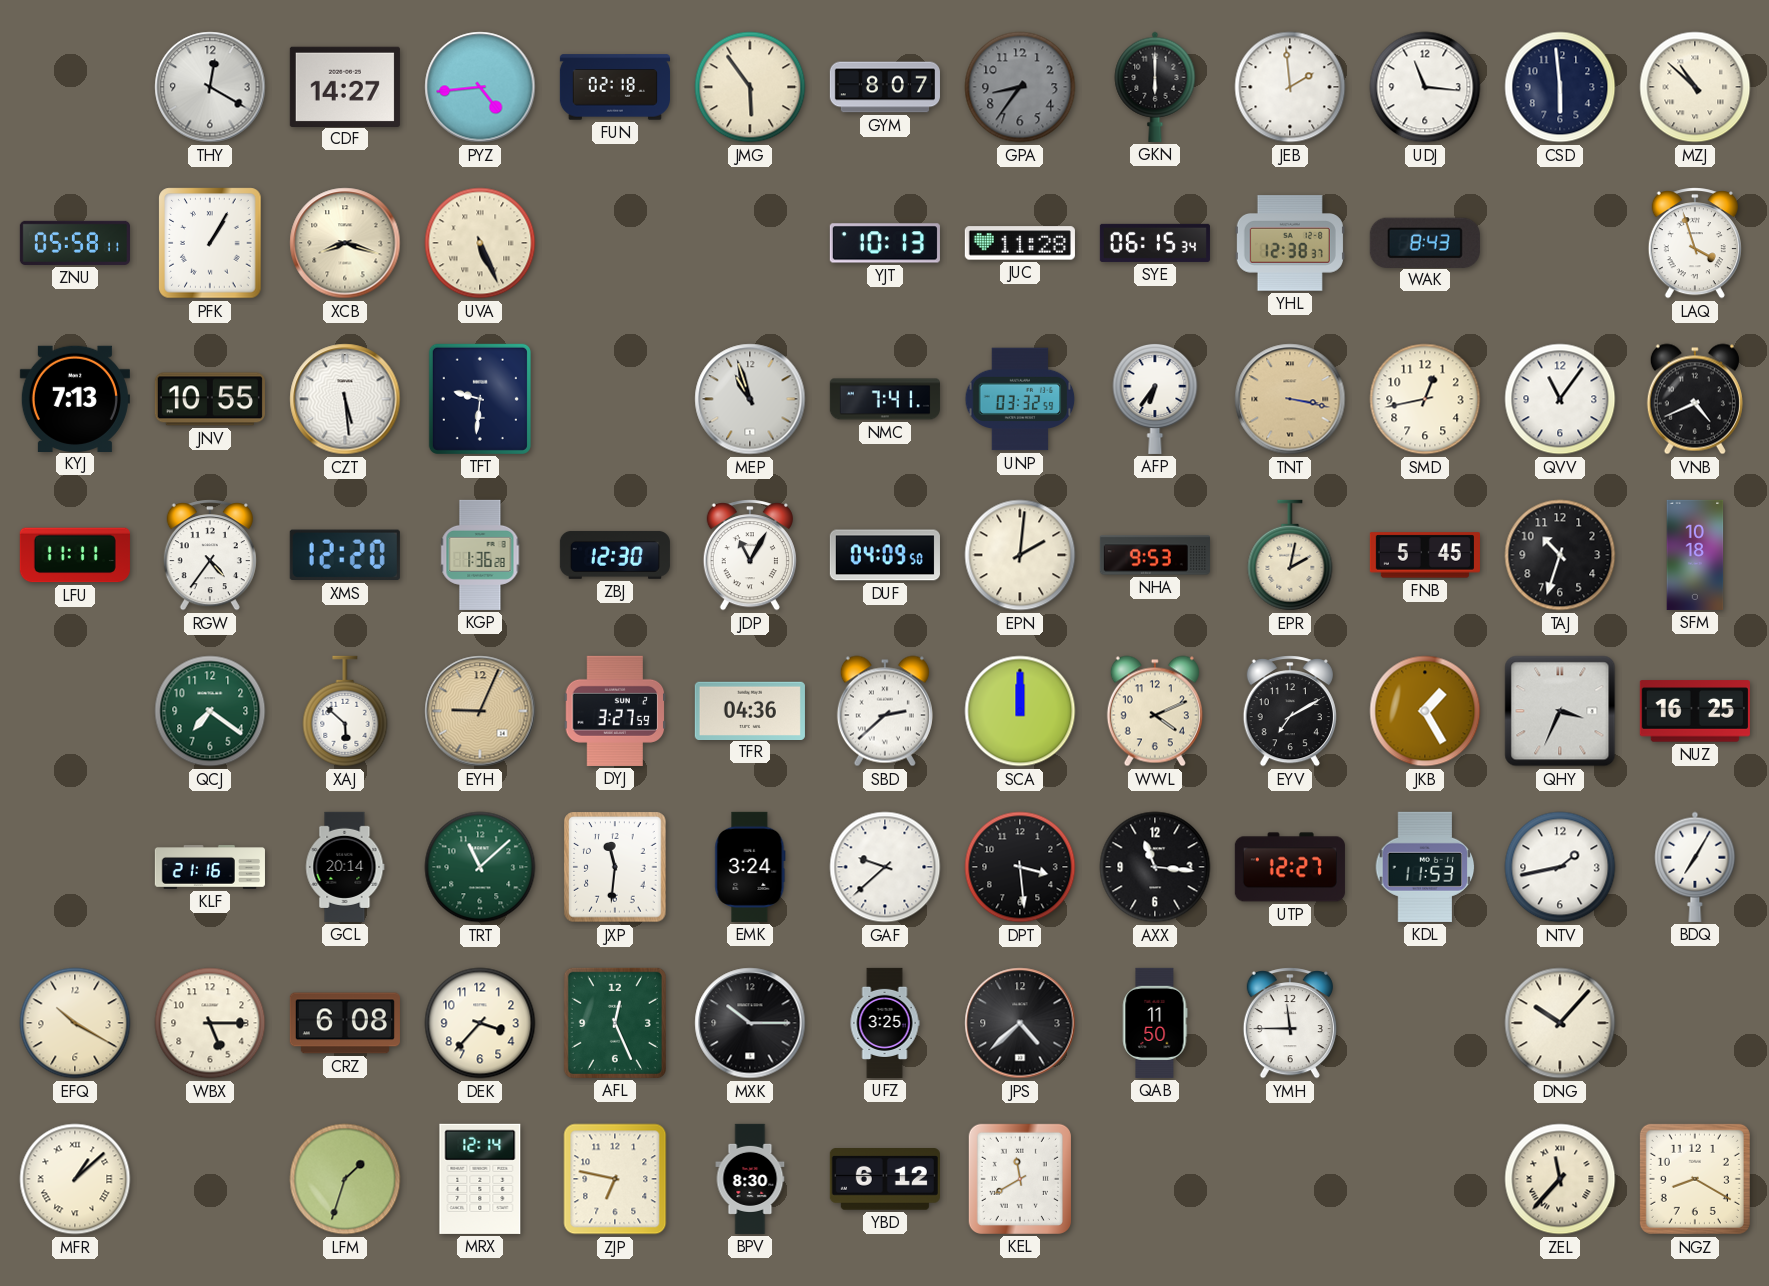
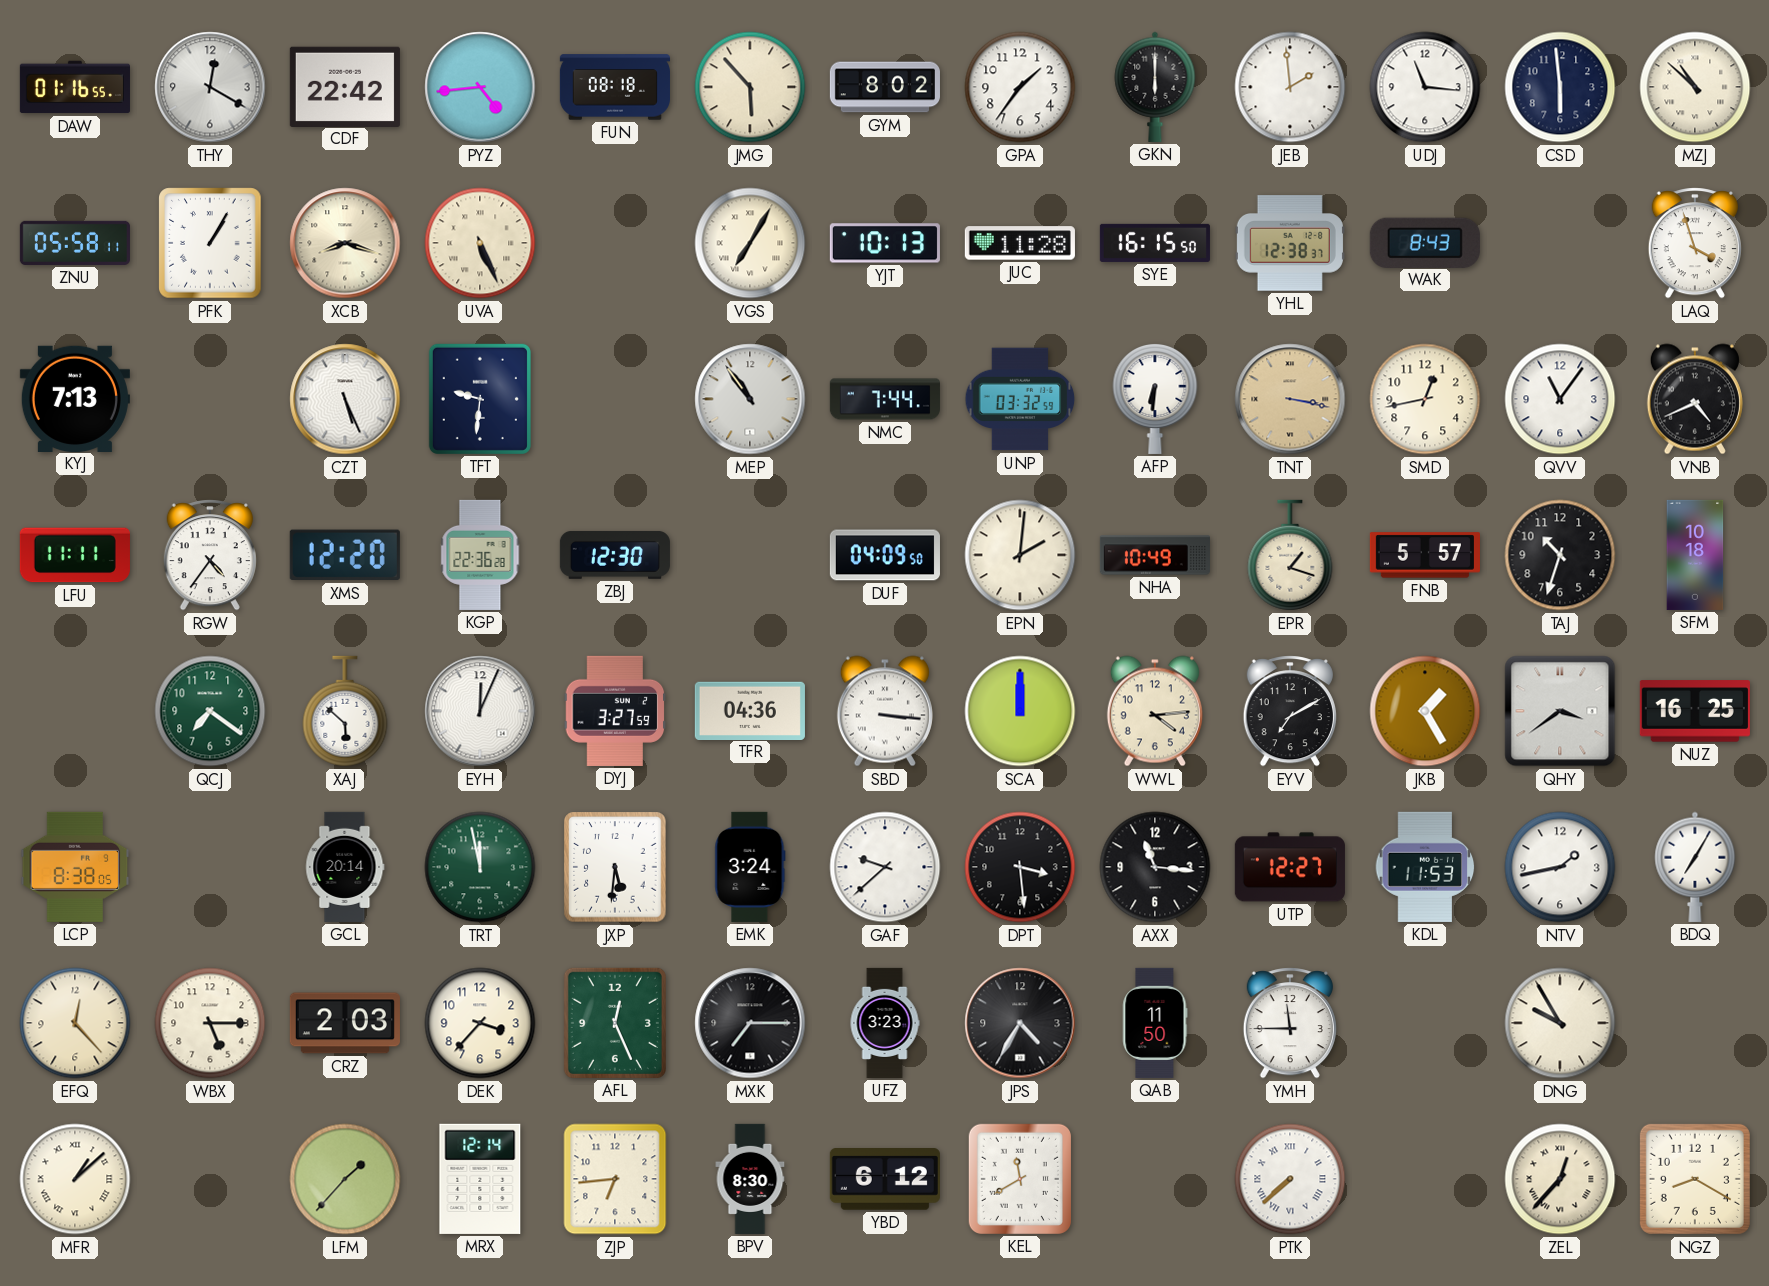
DAW: none -> 01:16
CDF: 14:27 -> 22:42
FUN: 02:18 -> 08:18
JMG: 5:54 -> 5:53
GYM: 8:07 -> 8:02
GPA: 8:36 -> 1:36
GPA dial: grey -> white
VGS: none -> 7:05
SYE: 06:15 -> 16:15
JNV: 10:55 -> none
CZT: 5:29 -> 5:26
MEP: 10:57 -> 10:54
NMC: 7:41 -> 7:44
AFP: 6:36 -> 6:31
KGP: 1:36 -> 22:36
JDP: 11:05 -> none
NHA: 9:53 -> 10:49
EPR: 2:02 -> 1:18
FNB: 5:45 -> 5:57
EYH: 9:04 -> 12:04
EYH dial: champagne -> white
SBD: 2:38 -> 3:16
WWL: 4:11 -> 4:14
QHY: 3:34 -> 3:39
LCP: none -> 8:38
KLF: 21:16 -> none
TRT: 11:08 -> 11:58
JXP: 11:31 -> 5:31
EFQ: 10:20 -> 12:23
CRZ: 6:08 -> 2:03
MXK: 10:15 -> 7:15
UFZ: 3:25 -> 3:23
JPS: 4:38 -> 4:35
DNG: 10:07 -> 9:55
LFM: 1:33 -> 1:37
ZJP: 6:47 -> 6:44
PTK: none -> 7:38
ZEL: 11:37 -> 12:37
